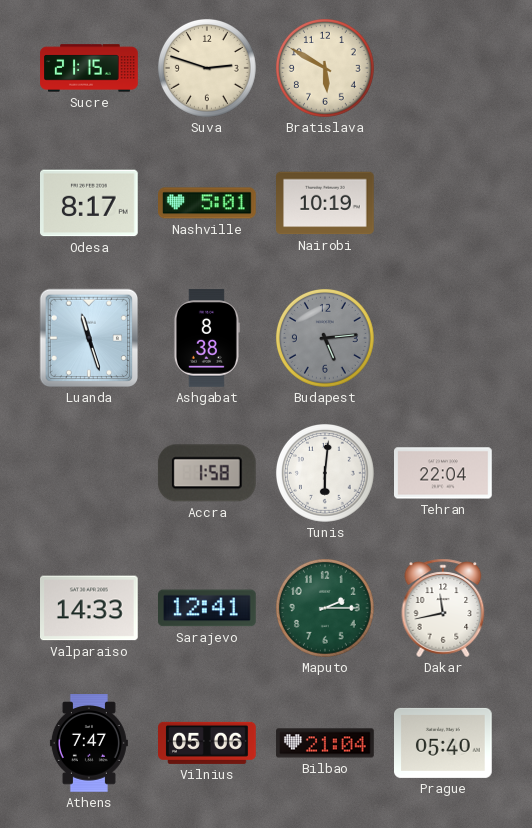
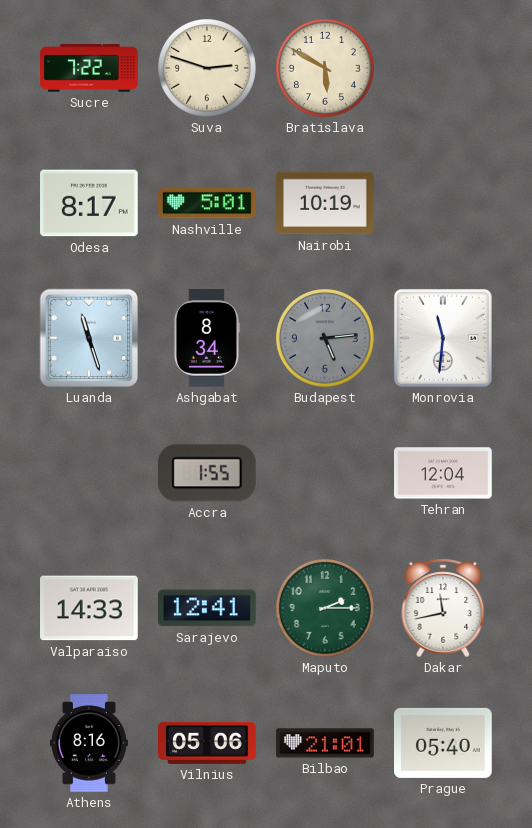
Sucre: 21:15 -> 7:22
Ashgabat: 8:38 -> 8:34
Monrovia: none -> 11:31
Accra: 1:58 -> 1:55
Tunis: 6:01 -> none
Tehran: 22:04 -> 12:04
Athens: 7:47 -> 8:16
Bilbao: 21:04 -> 21:01
